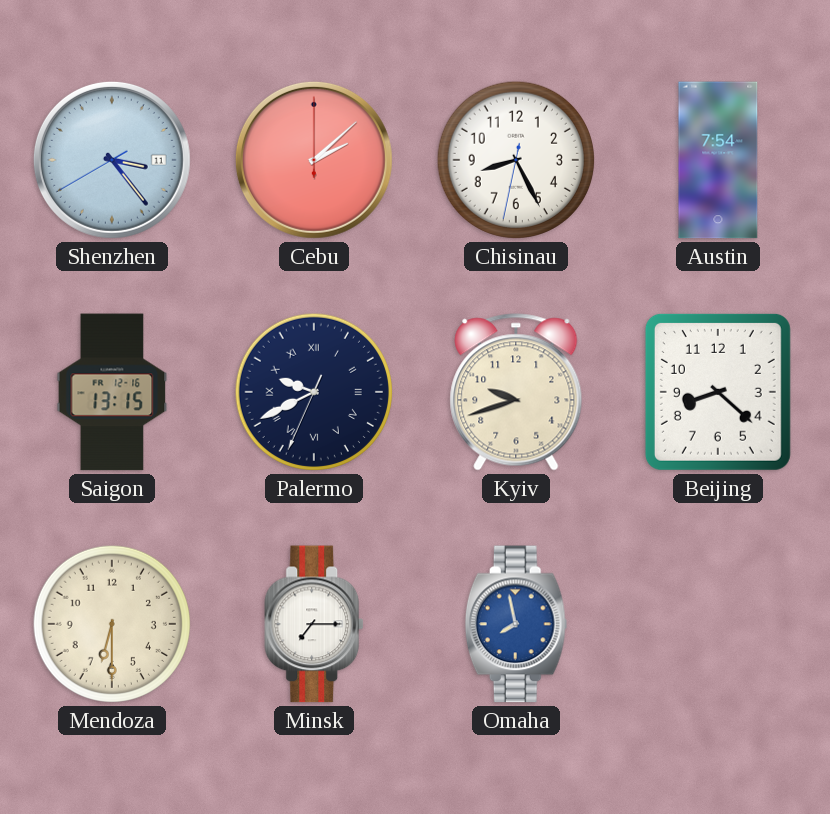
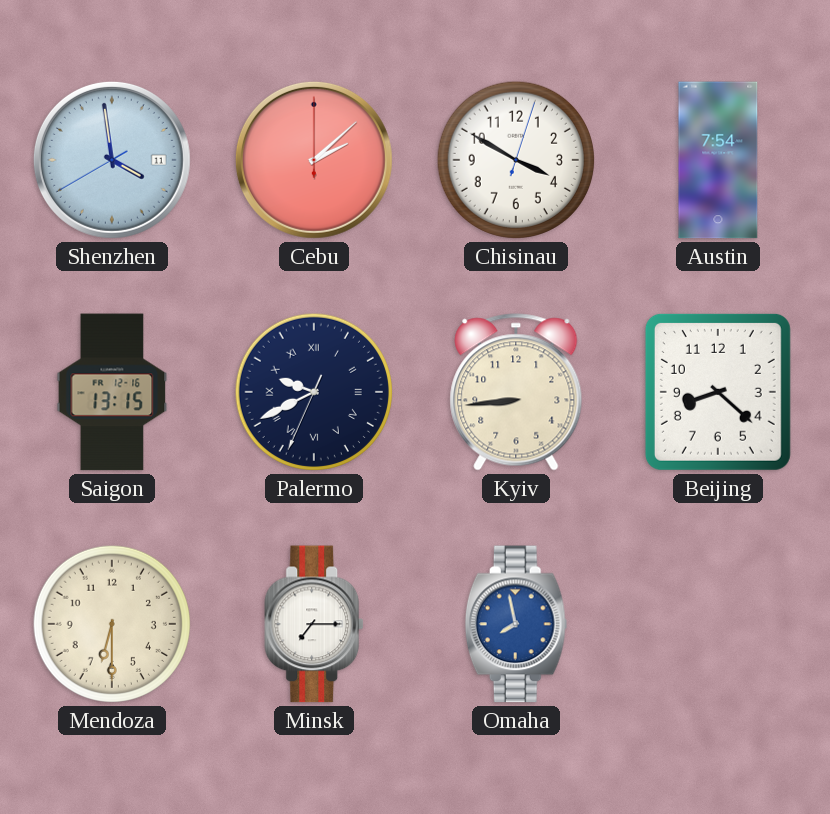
Shenzhen: 3:23 -> 3:58
Chisinau: 8:25 -> 3:50
Kyiv: 9:42 -> 8:44
